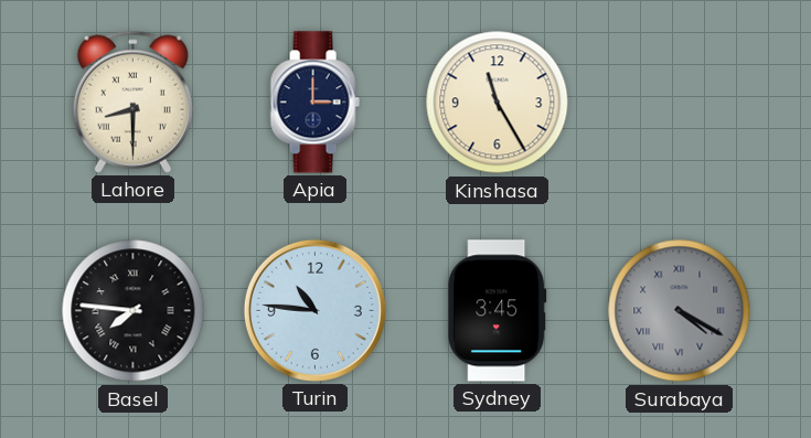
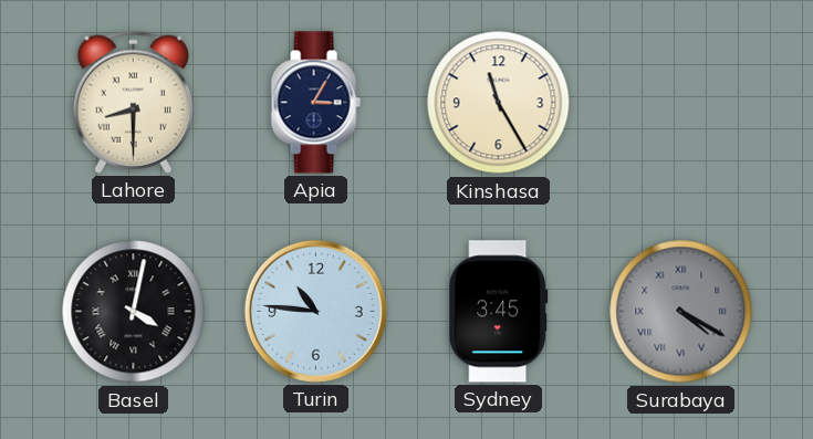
Apia: 3:00 -> 3:05
Basel: 7:46 -> 4:02
